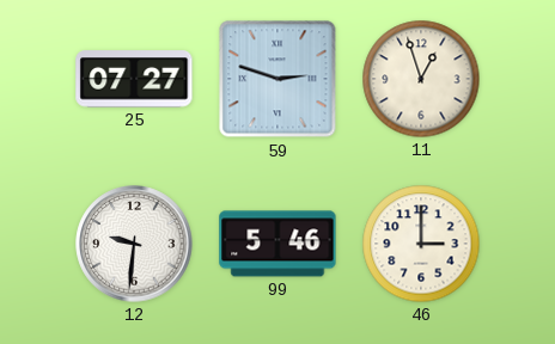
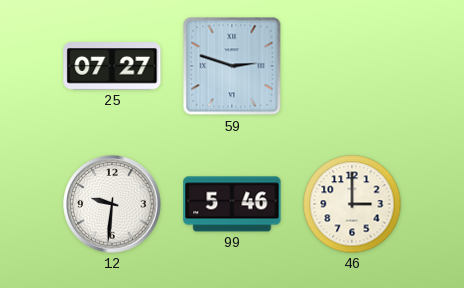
11: 12:57 -> none
